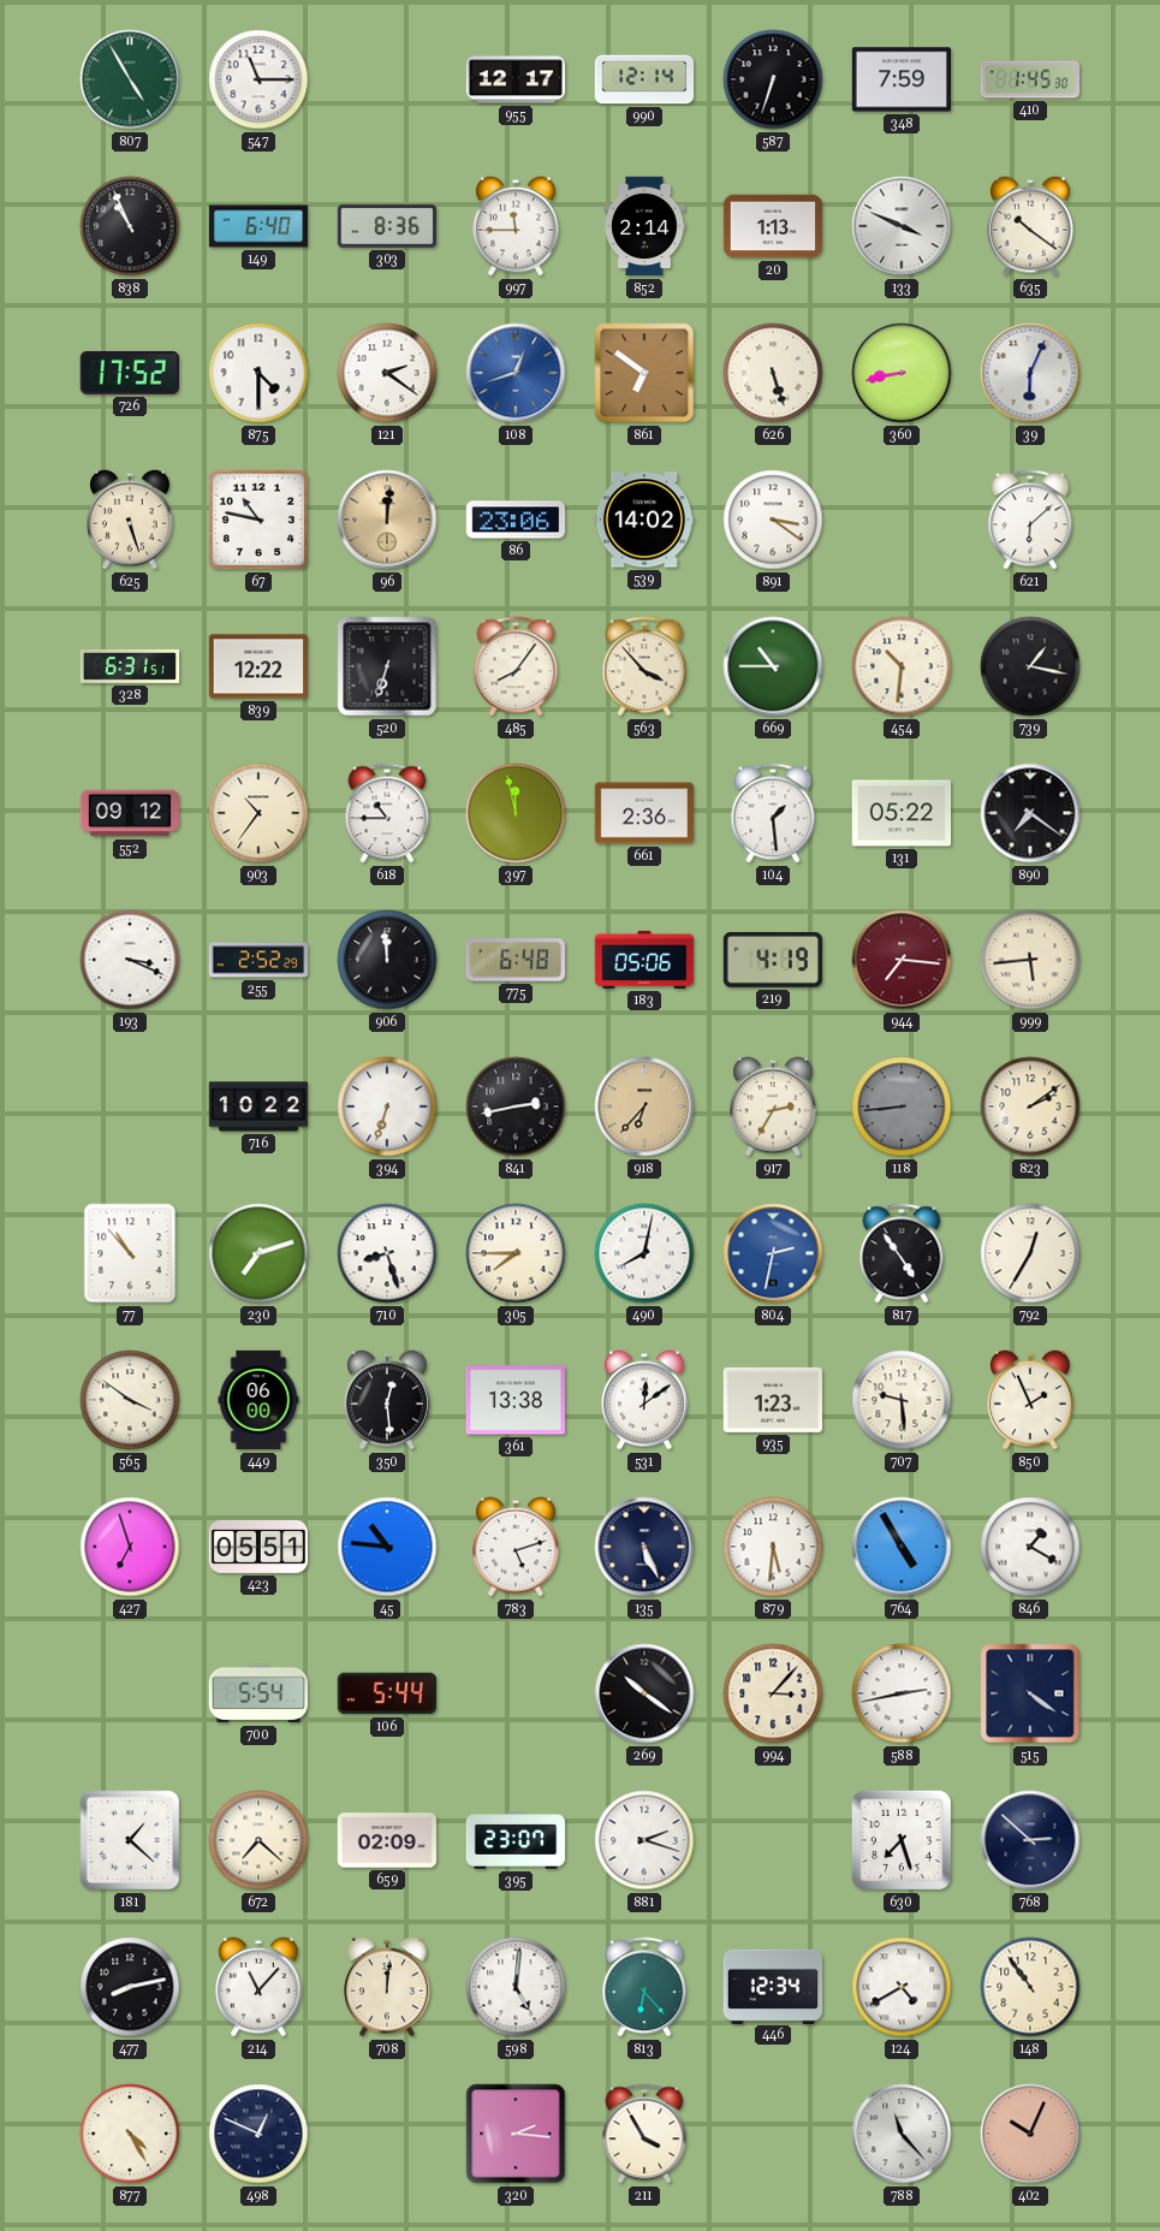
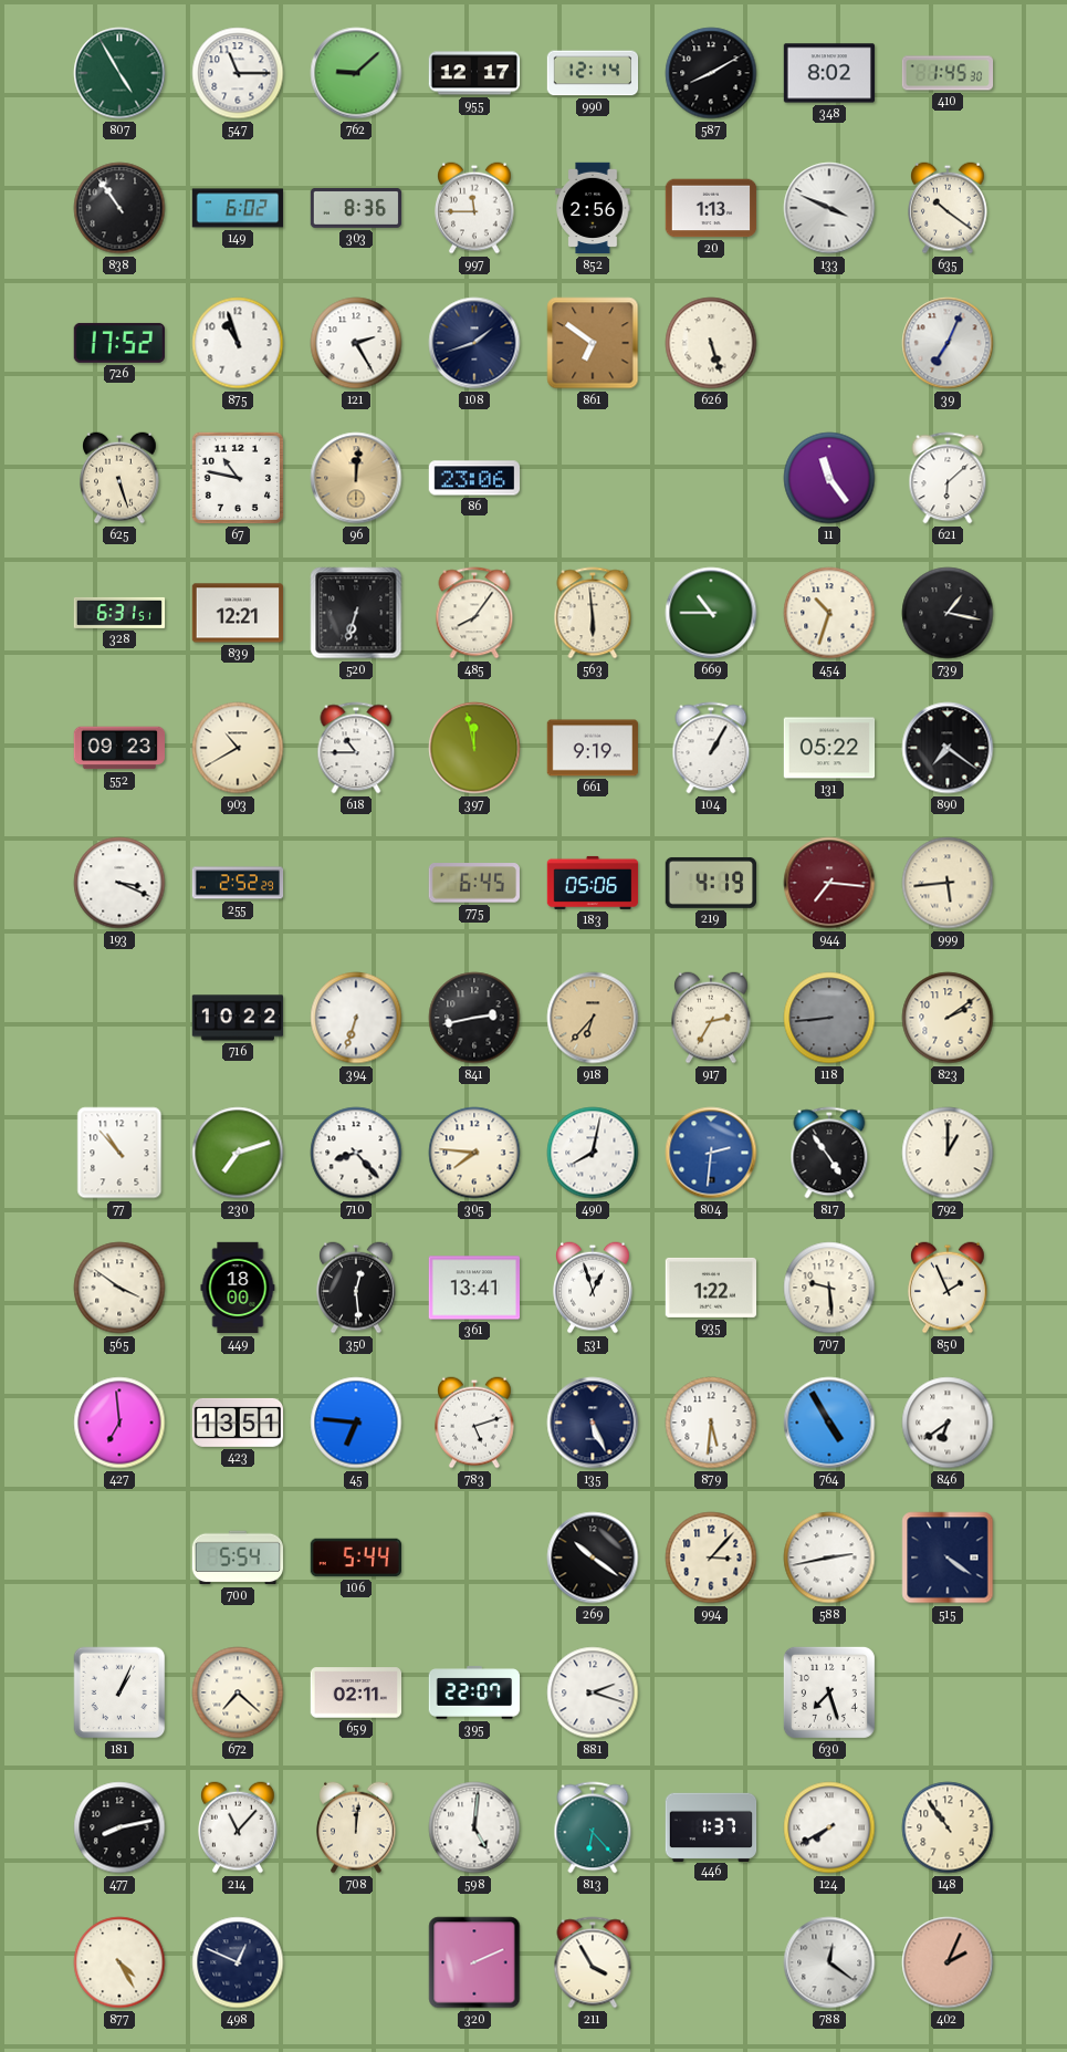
762: none -> 9:08
587: 6:33 -> 8:10
348: 7:59 -> 8:02
838: 10:56 -> 10:54
149: 6:40 -> 6:02
852: 2:14 -> 2:56
875: 4:30 -> 10:57
121: 2:21 -> 2:25
108: 12:42 -> 1:42
108 dial: blue -> navy
360: 8:43 -> none
39: 6:04 -> 7:04
539: 14:02 -> none
891: 3:21 -> none
11: none -> 11:24
839: 12:22 -> 12:21
563: 3:53 -> 5:59
454: 10:31 -> 10:33
552: 09:12 -> 09:23
903: 10:36 -> 10:40
661: 2:36 -> 9:19
104: 1:29 -> 1:05
906: 11:59 -> none
775: 6:48 -> 6:45
710: 8:27 -> 8:23
305: 7:45 -> 7:46
804: 2:32 -> 2:31
792: 12:35 -> 1:00
449: 06:00 -> 18:00
361: 13:38 -> 13:41
531: 12:09 -> 12:57
935: 1:23 -> 1:22
427: 6:57 -> 6:59
423: 05:51 -> 13:51
45: 10:46 -> 6:46
846: 1:20 -> 6:39
181: 1:22 -> 1:04
659: 02:09 -> 02:11
395: 23:07 -> 22:07
768: 2:52 -> none
446: 12:34 -> 1:37
124: 4:40 -> 7:40
320: 2:16 -> 2:11
788: 11:23 -> 12:21
402: 10:04 -> 2:04
